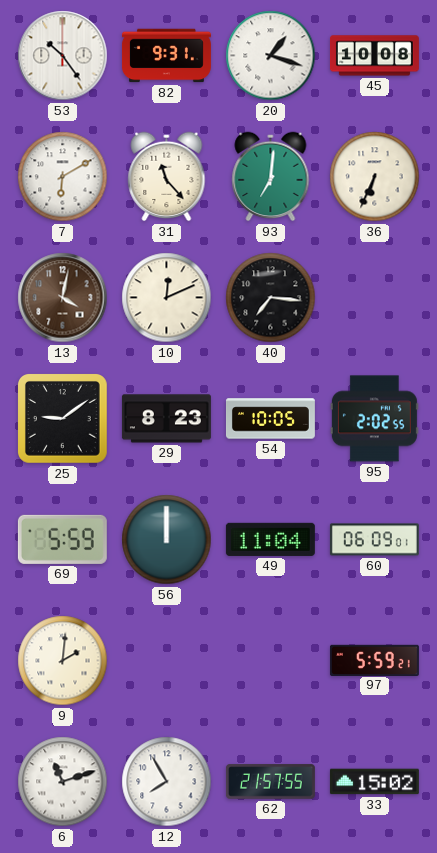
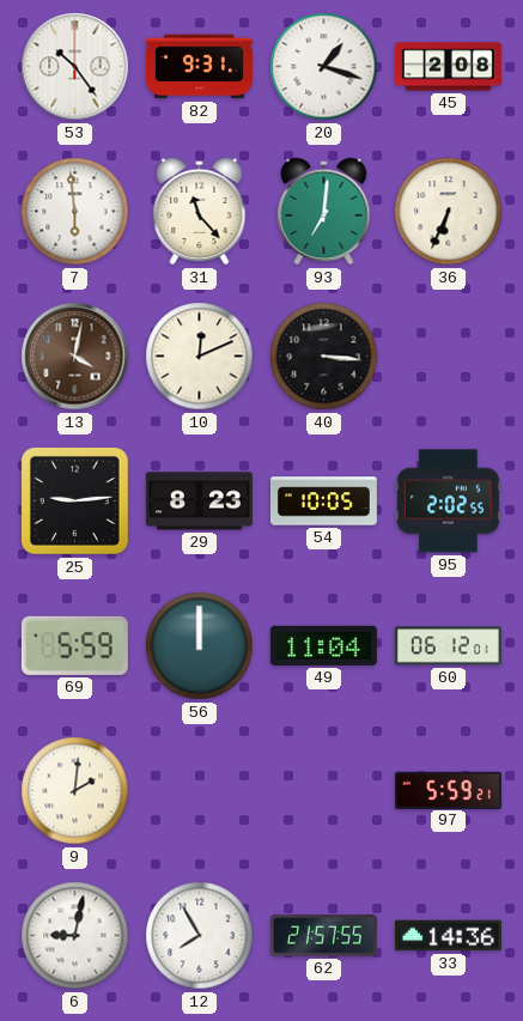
45: 10:08 -> 2:08
7: 6:10 -> 5:59
40: 7:16 -> 3:16
25: 9:09 -> 9:14
60: 06:09 -> 06:12
6: 11:12 -> 9:02
33: 15:02 -> 14:36
